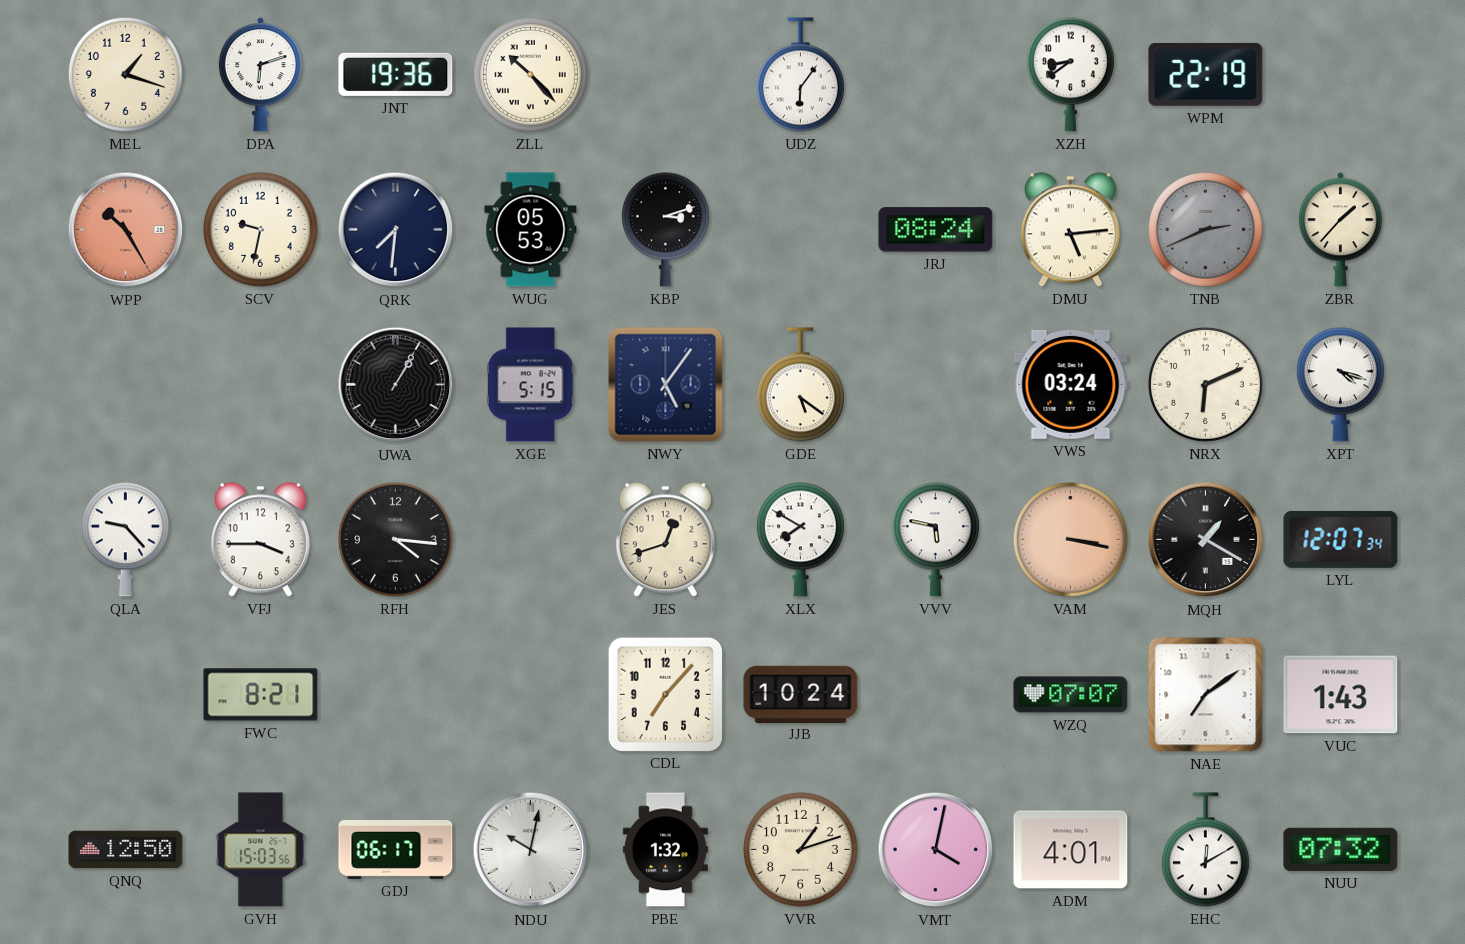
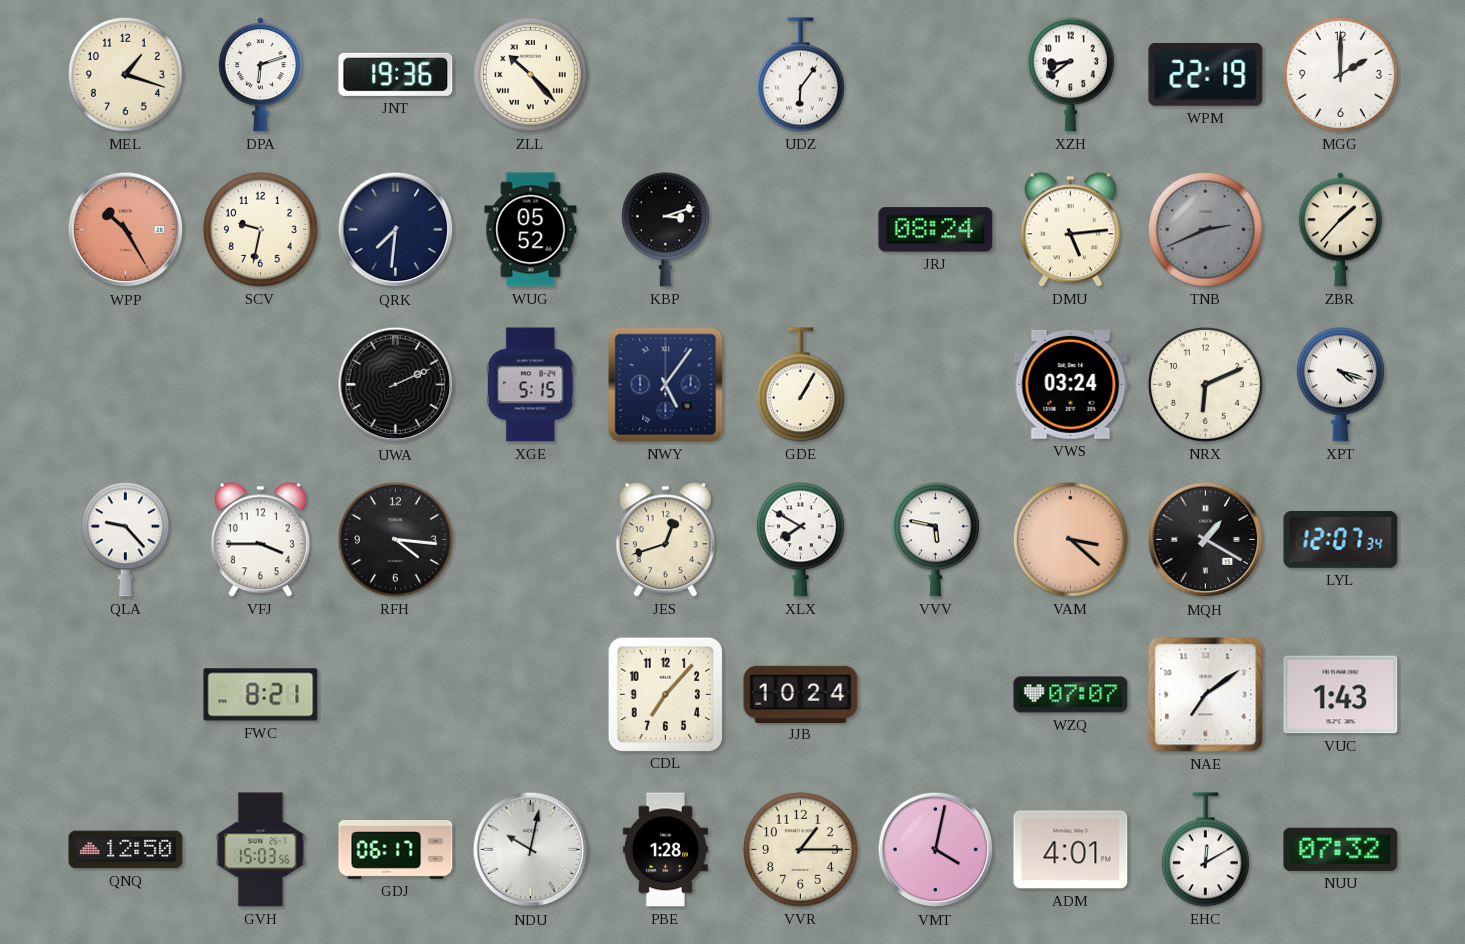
MGG: none -> 2:00
WUG: 05:53 -> 05:52
UWA: 1:05 -> 2:11
GDE: 5:21 -> 1:05
VAM: 3:17 -> 3:22
PBE: 1:32 -> 1:28
VVR: 1:12 -> 1:15
